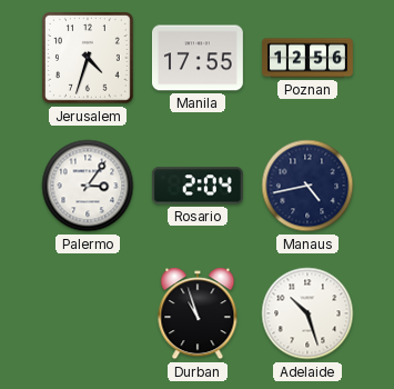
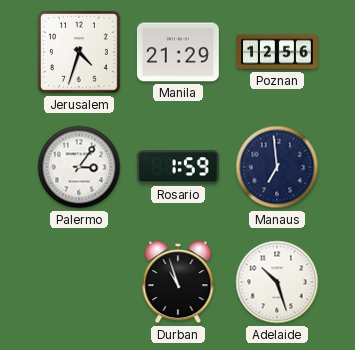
Manila: 17:55 -> 21:29
Rosario: 2:04 -> 1:59
Manaus: 4:43 -> 6:59
